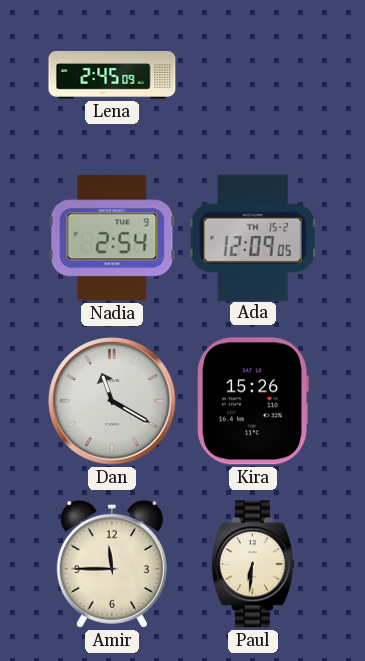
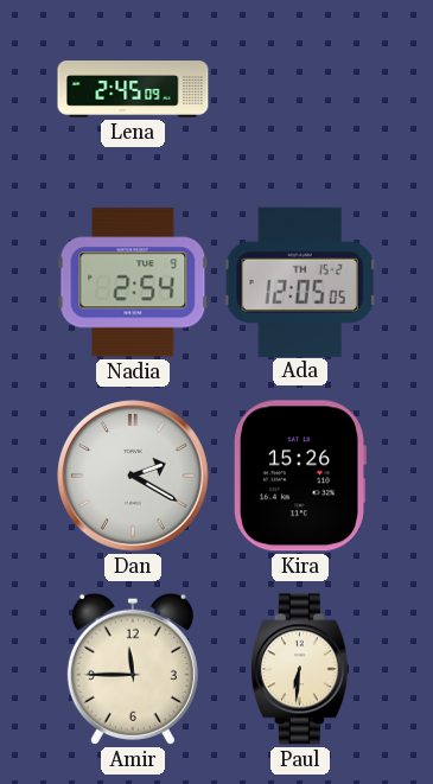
Ada: 12:09 -> 12:05
Dan: 11:20 -> 2:20
